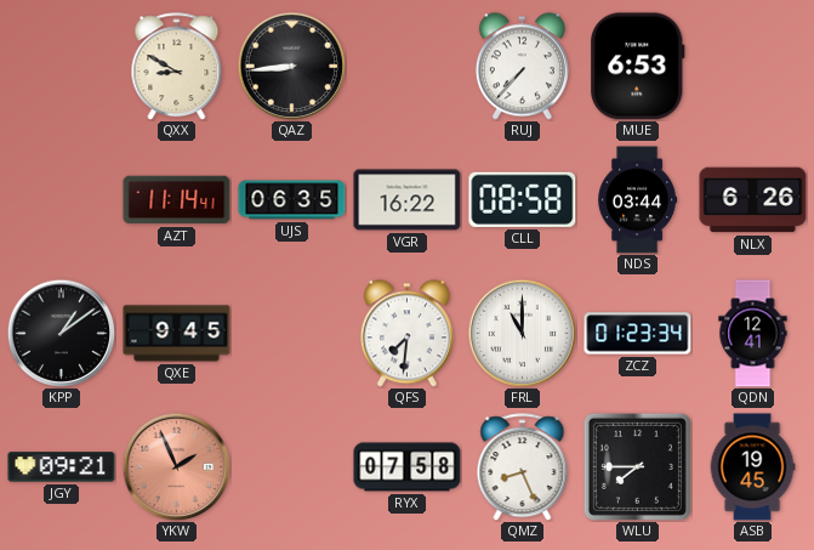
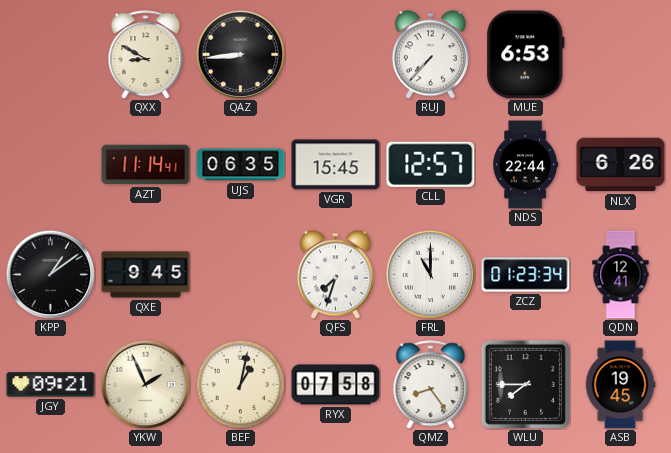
VGR: 16:22 -> 15:45
CLL: 08:58 -> 12:57
NDS: 03:44 -> 22:44
QFS: 7:31 -> 7:33
YKW dial: salmon -> cream
BEF: none -> 1:02
QMZ: 8:26 -> 8:24
